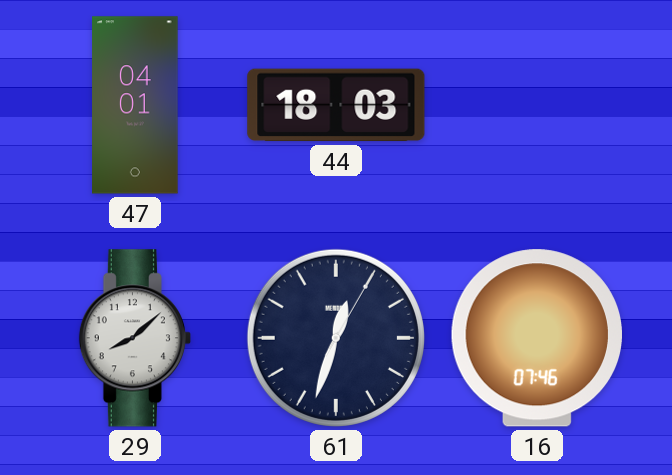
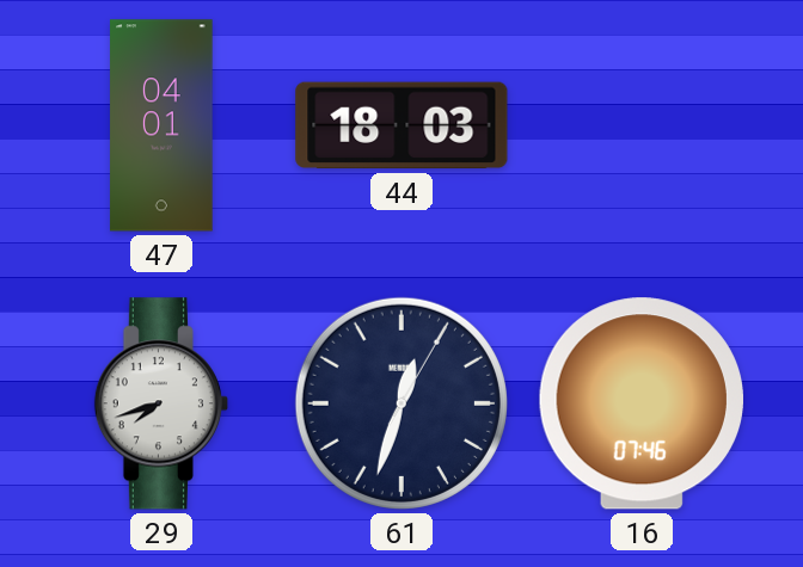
29: 8:08 -> 7:42
